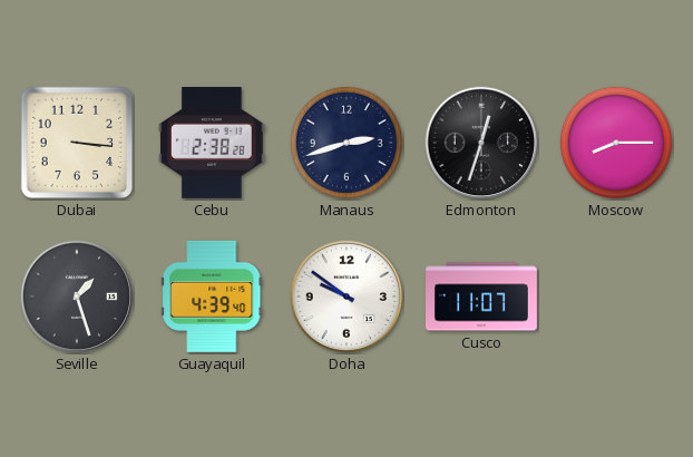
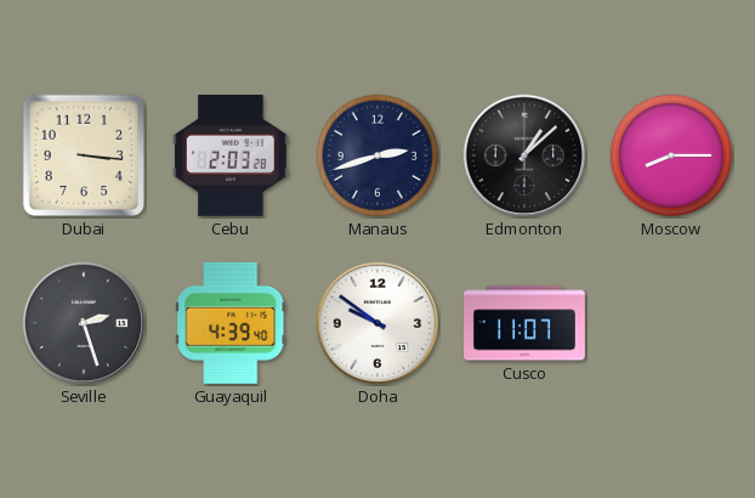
Cebu: 2:38 -> 2:03
Edmonton: 12:33 -> 1:08
Seville: 1:27 -> 2:27
